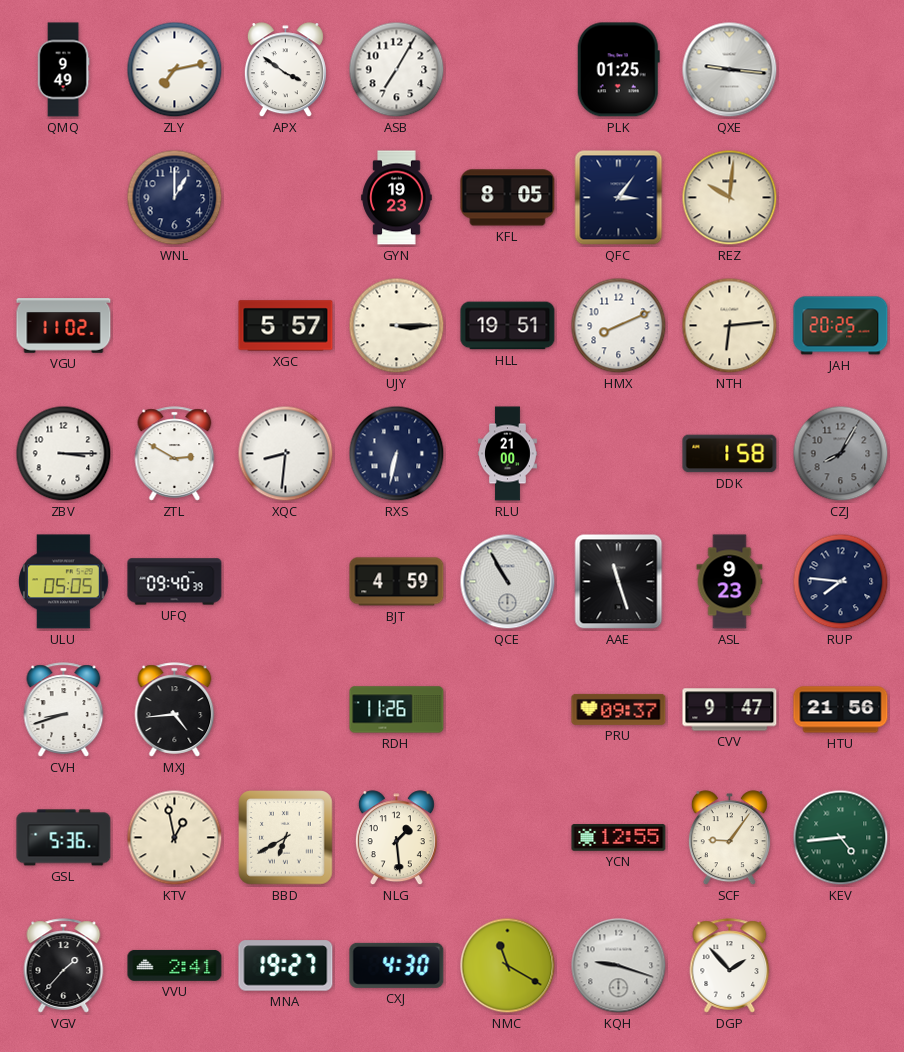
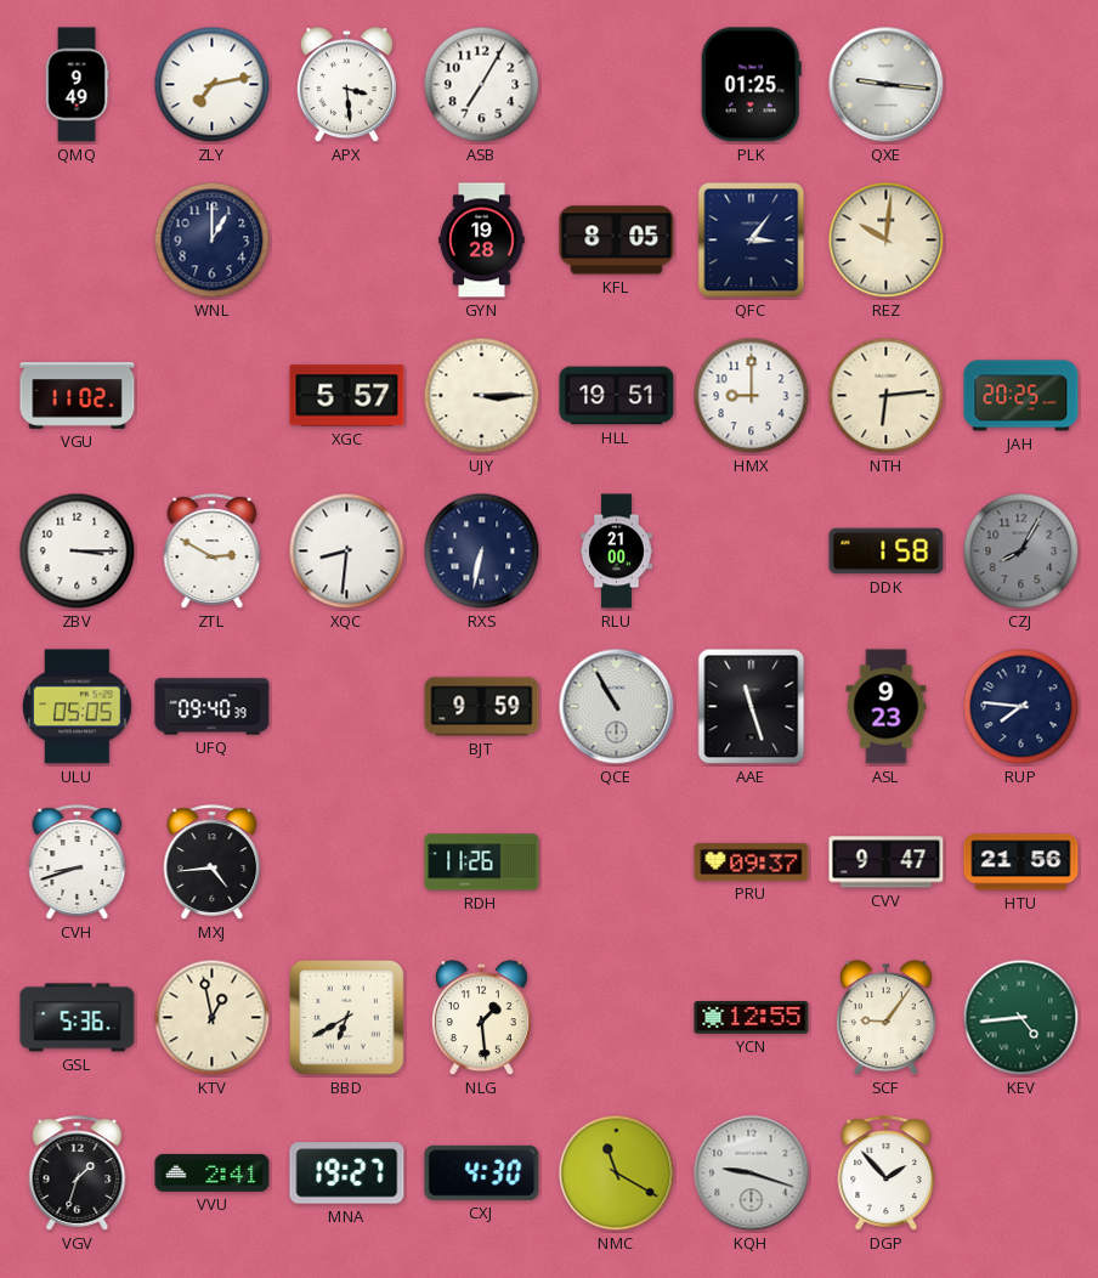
APX: 3:51 -> 3:29
GYN: 19:23 -> 19:28
HMX: 8:11 -> 9:00
BJT: 4:59 -> 9:59
VGV: 1:37 -> 1:33
